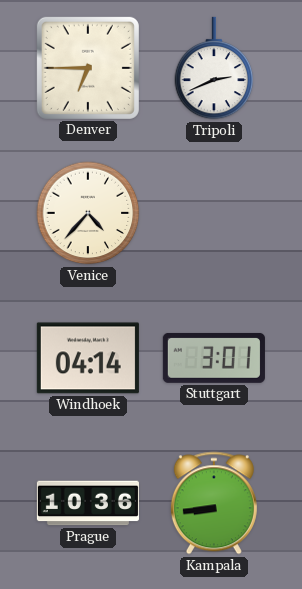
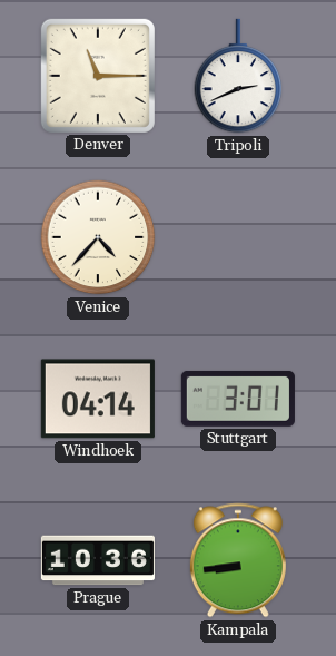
Denver: 6:45 -> 11:15
